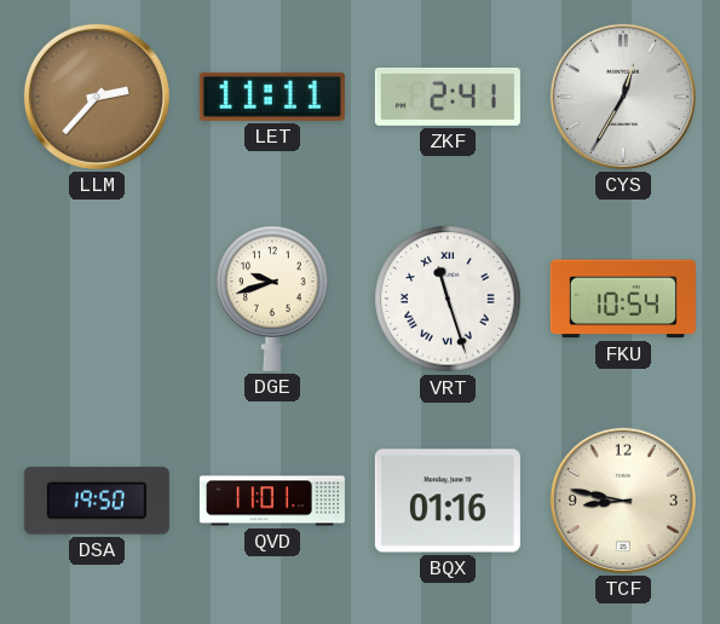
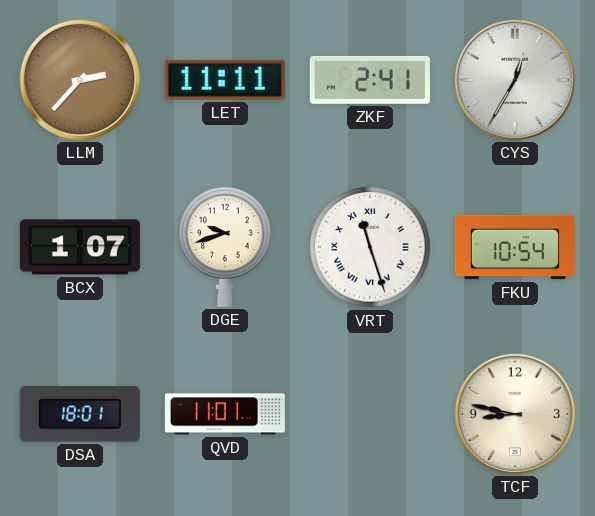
BCX: none -> 1:07
DSA: 19:50 -> 18:01
BQX: 01:16 -> none
